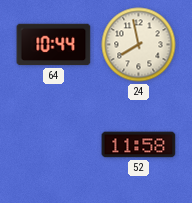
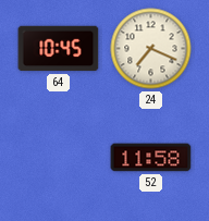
64: 10:44 -> 10:45
24: 7:58 -> 7:19
